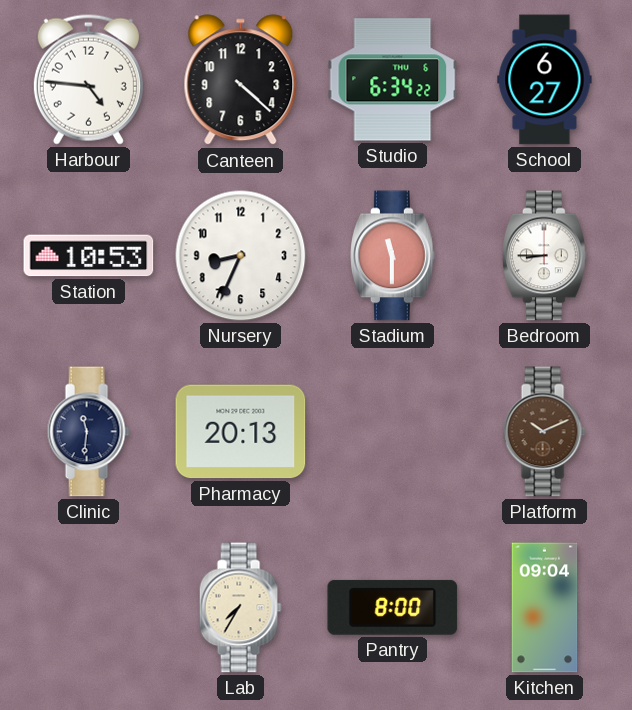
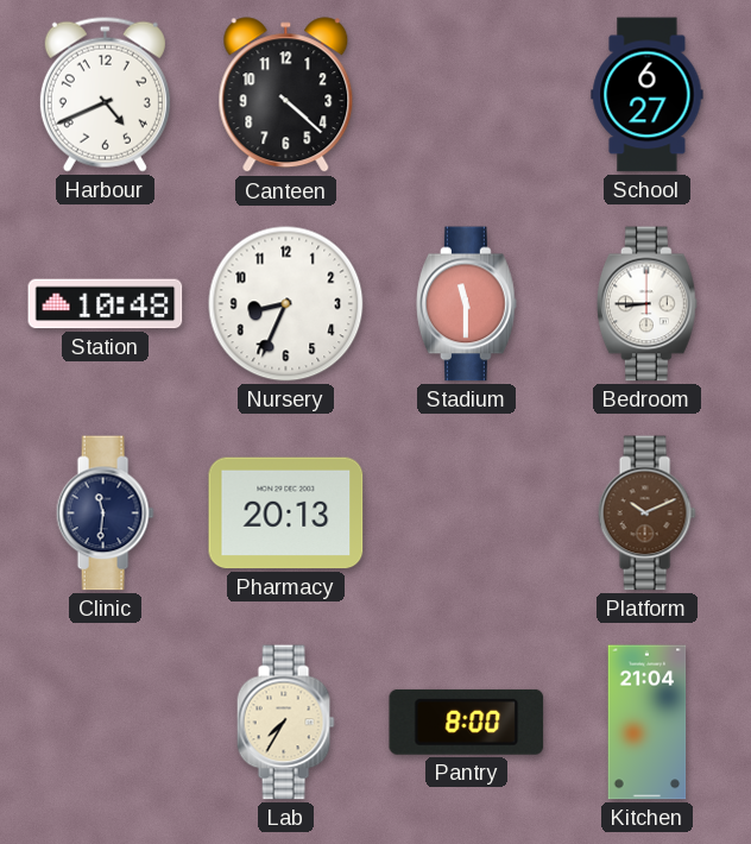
Harbour: 4:46 -> 4:41
Studio: 6:34 -> none
Station: 10:53 -> 10:48
Kitchen: 09:04 -> 21:04
